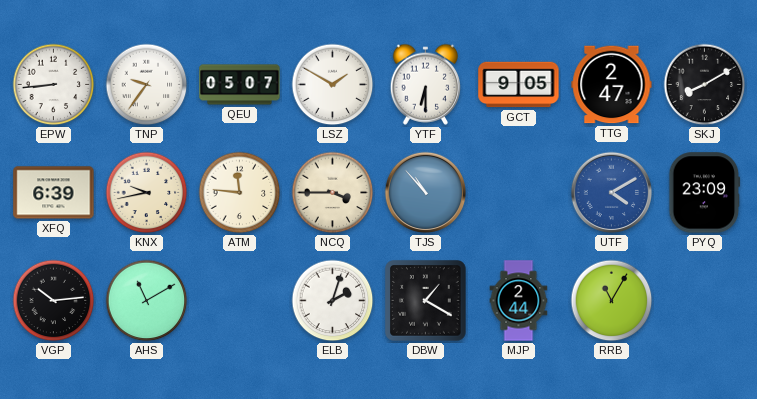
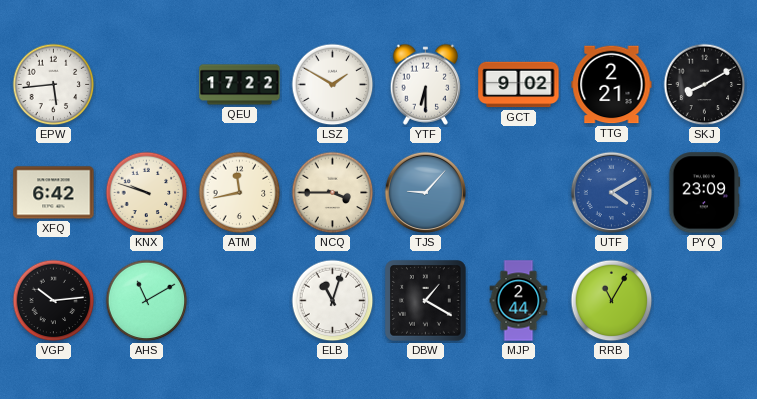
EPW: 8:44 -> 5:44
TNP: 9:36 -> none
QEU: 05:07 -> 17:22
GCT: 9:05 -> 9:02
TTG: 2:47 -> 2:21
XFQ: 6:39 -> 6:42
KNX: 9:43 -> 9:48
ATM: 11:46 -> 11:43
TJS: 10:53 -> 9:07
ELB: 2:03 -> 11:03
